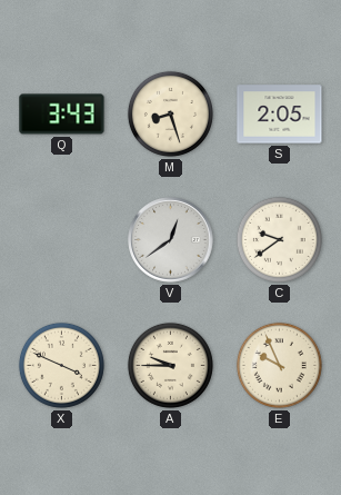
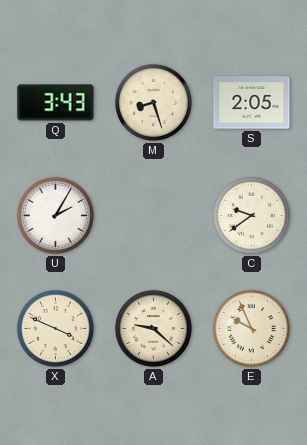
U: none -> 2:05
V: 12:39 -> none
A: 9:45 -> 9:22
